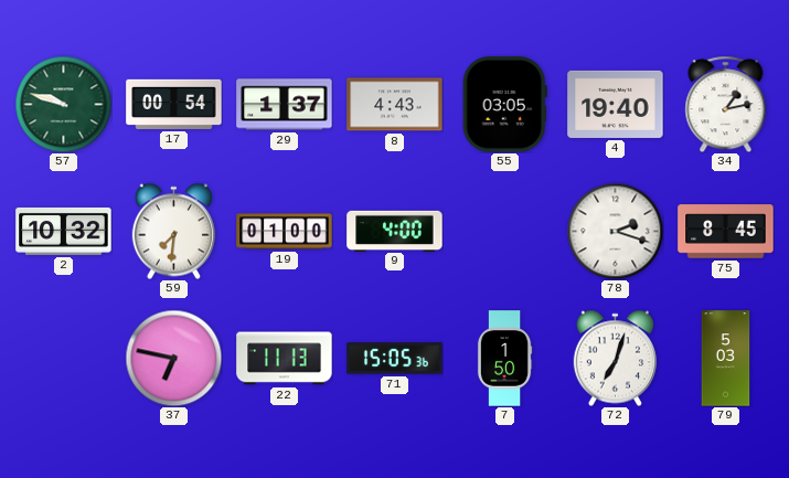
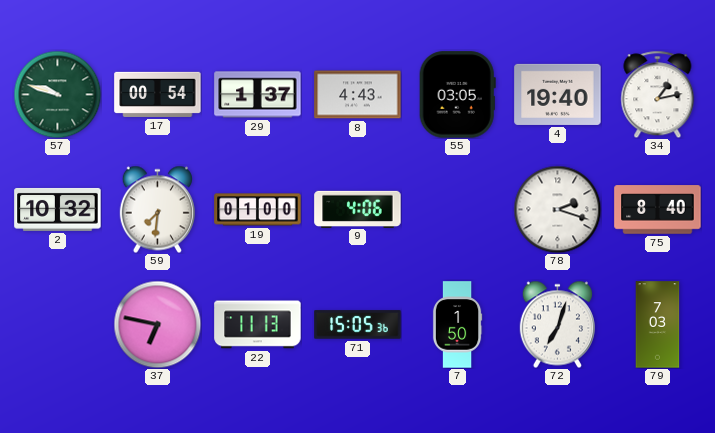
9: 4:00 -> 4:06
75: 8:45 -> 8:40
79: 5:03 -> 7:03
